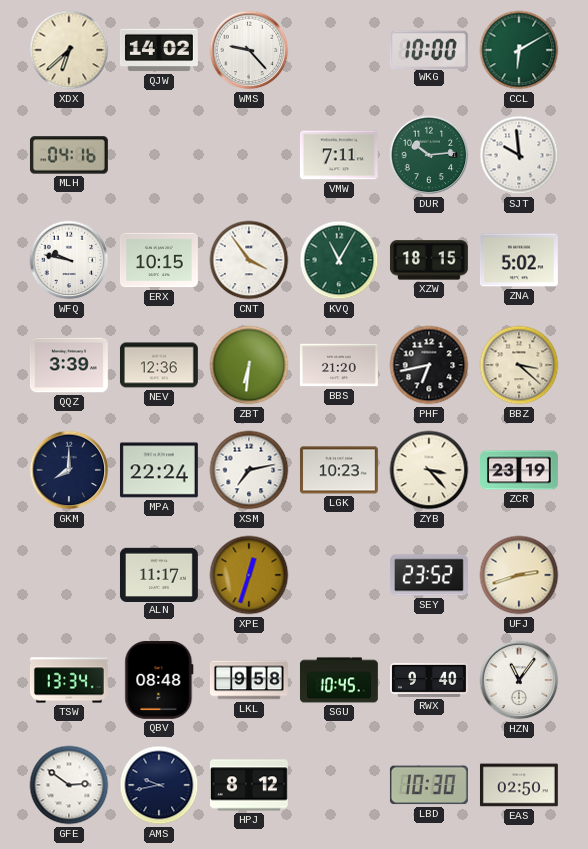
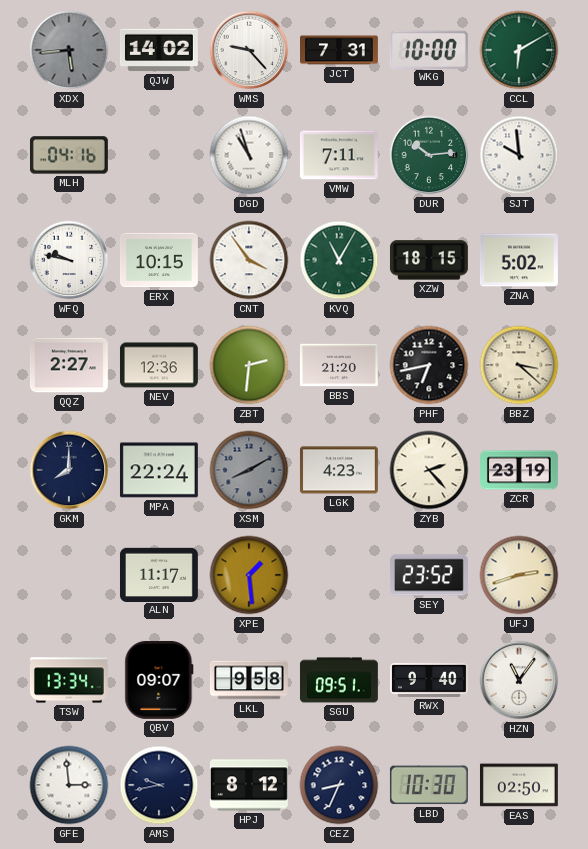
XDX: 6:38 -> 5:44
XDX dial: cream -> grey
JCT: none -> 7:31
DGD: none -> 10:57
QQZ: 3:39 -> 2:27
ZBT: 6:31 -> 2:31
XSM: 7:13 -> 8:10
XSM dial: white -> grey
LGK: 10:23 -> 4:23
ZYB: 3:23 -> 2:23
XPE: 12:33 -> 1:29
QBV: 08:48 -> 09:07
SGU: 10:45 -> 09:51
GFE: 2:51 -> 2:59
CEZ: none -> 8:34
